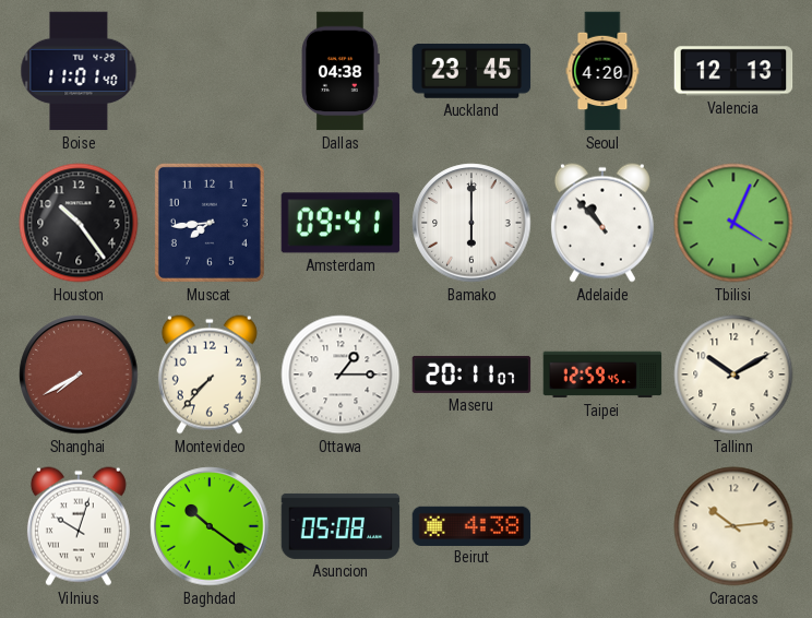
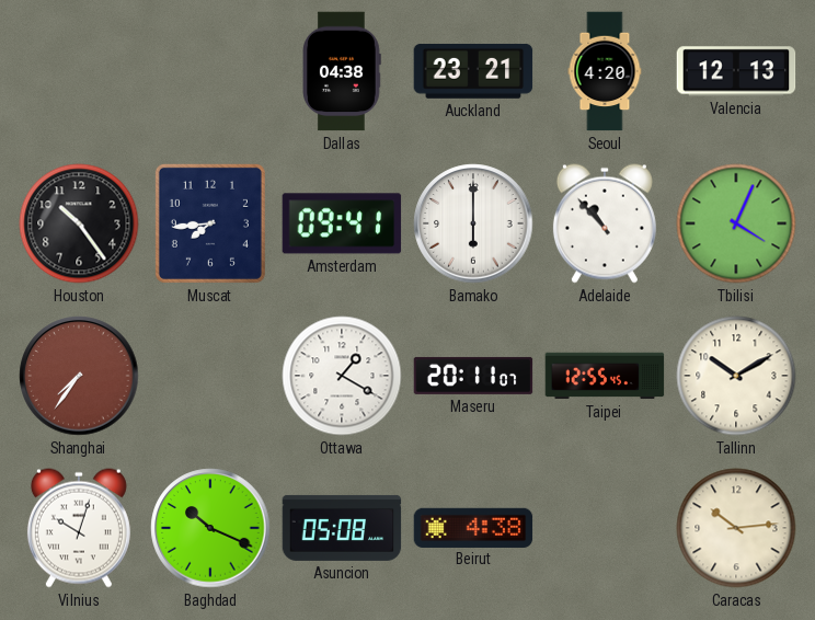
Boise: 11:01 -> none
Auckland: 23:45 -> 23:21
Shanghai: 7:40 -> 7:36
Montevideo: 7:37 -> none
Ottawa: 1:15 -> 1:20
Taipei: 12:59 -> 12:55
Baghdad: 10:21 -> 10:19
